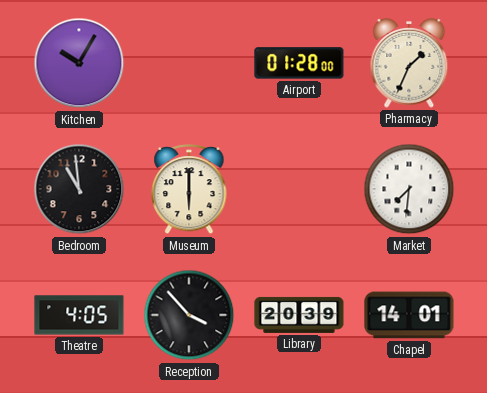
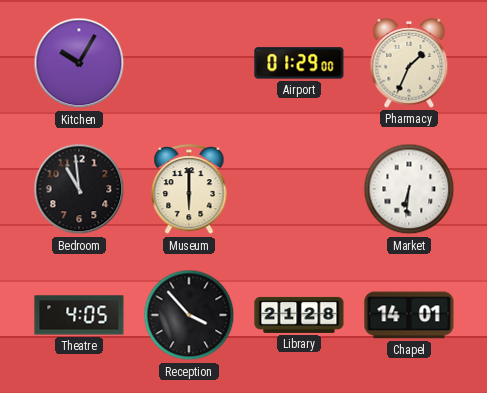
Airport: 01:28 -> 01:29
Market: 7:31 -> 6:31
Library: 20:39 -> 21:28
